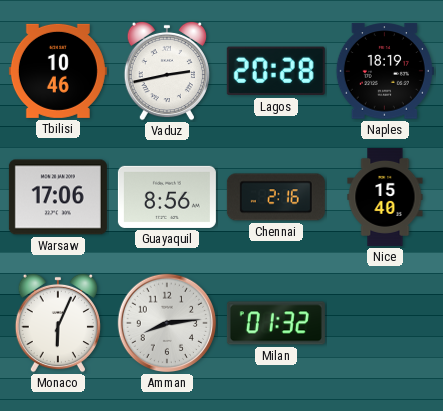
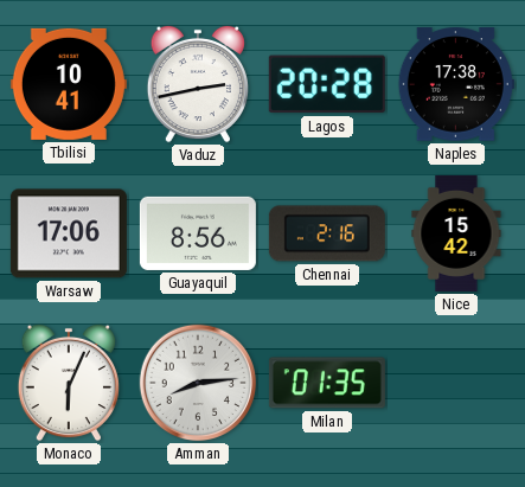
Tbilisi: 10:46 -> 10:41
Naples: 18:19 -> 17:38
Nice: 15:40 -> 15:42
Milan: 01:32 -> 01:35
